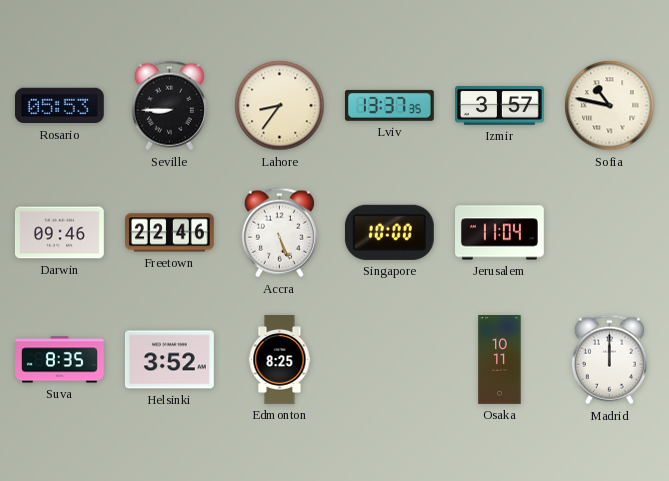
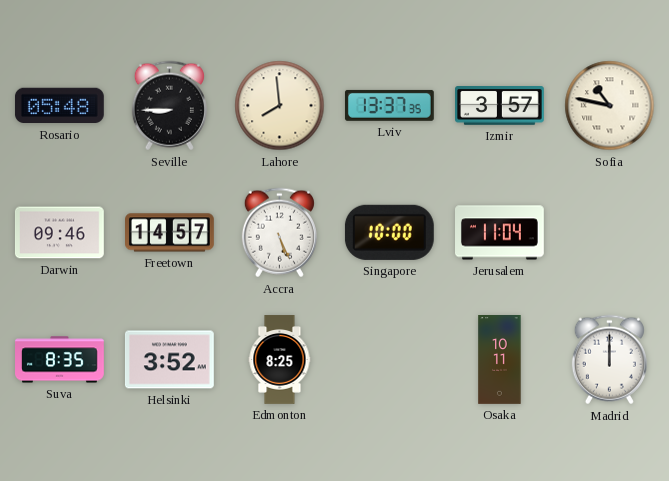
Rosario: 05:53 -> 05:48
Lahore: 8:36 -> 7:59
Freetown: 22:46 -> 14:57
